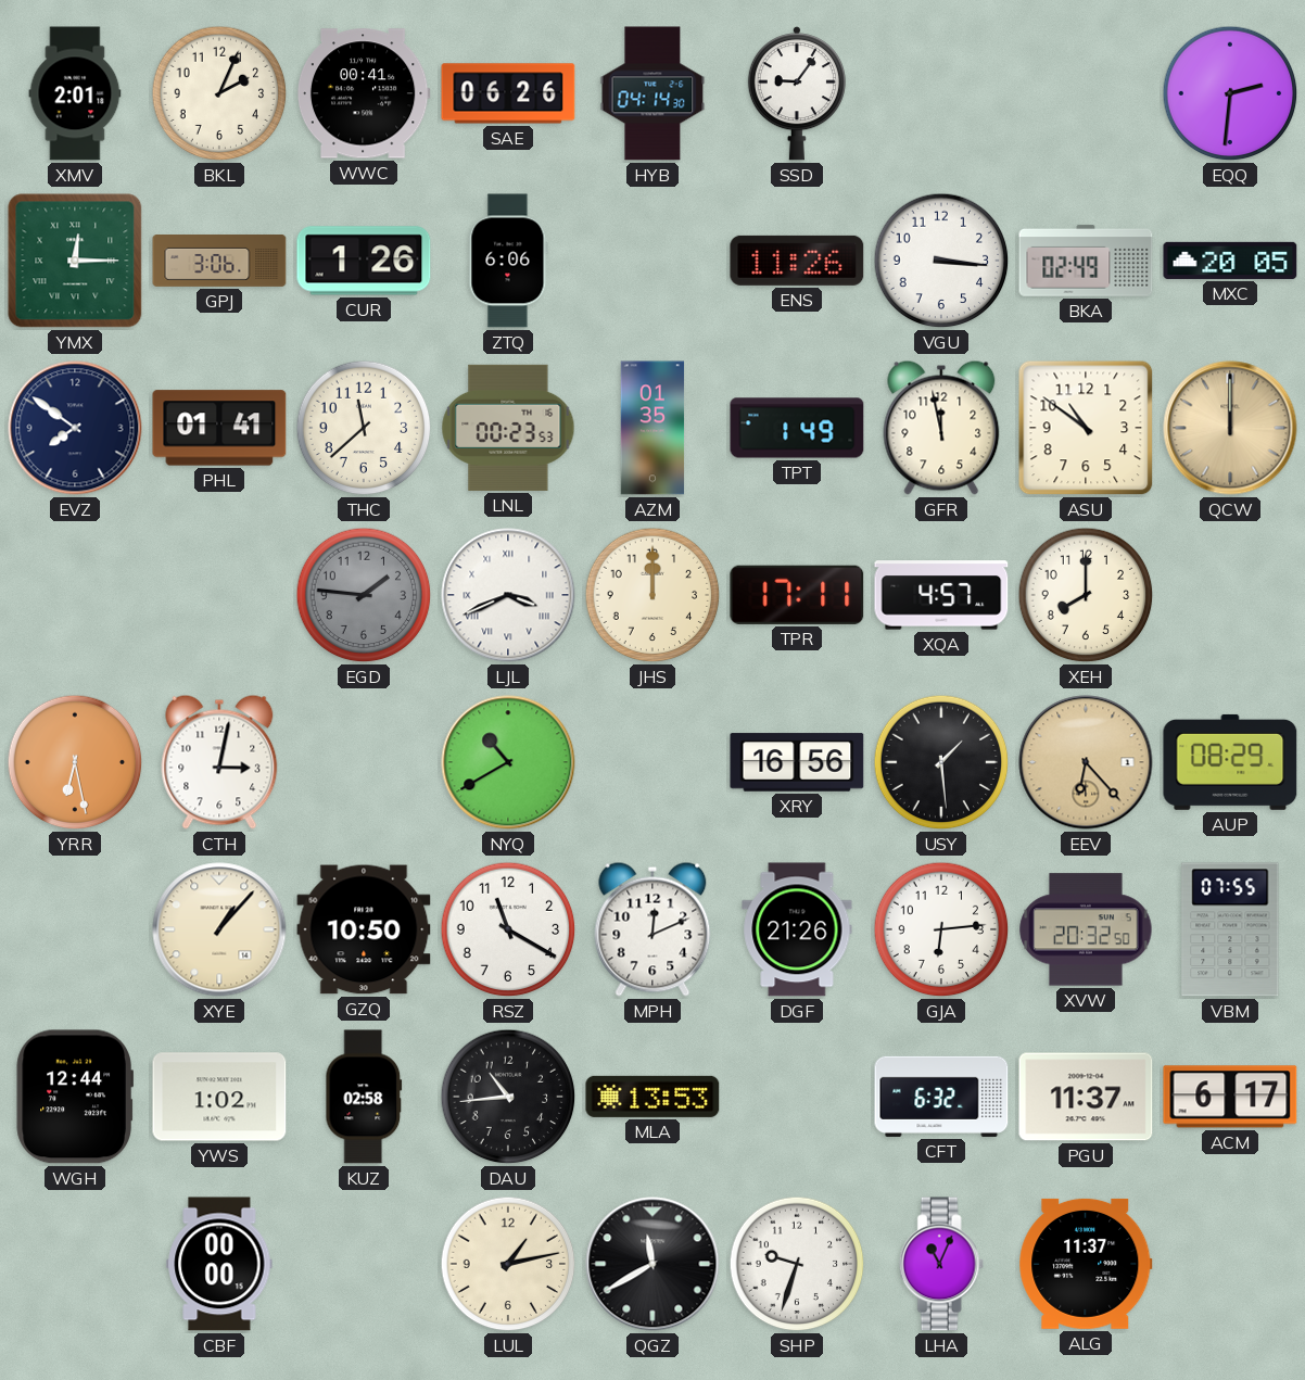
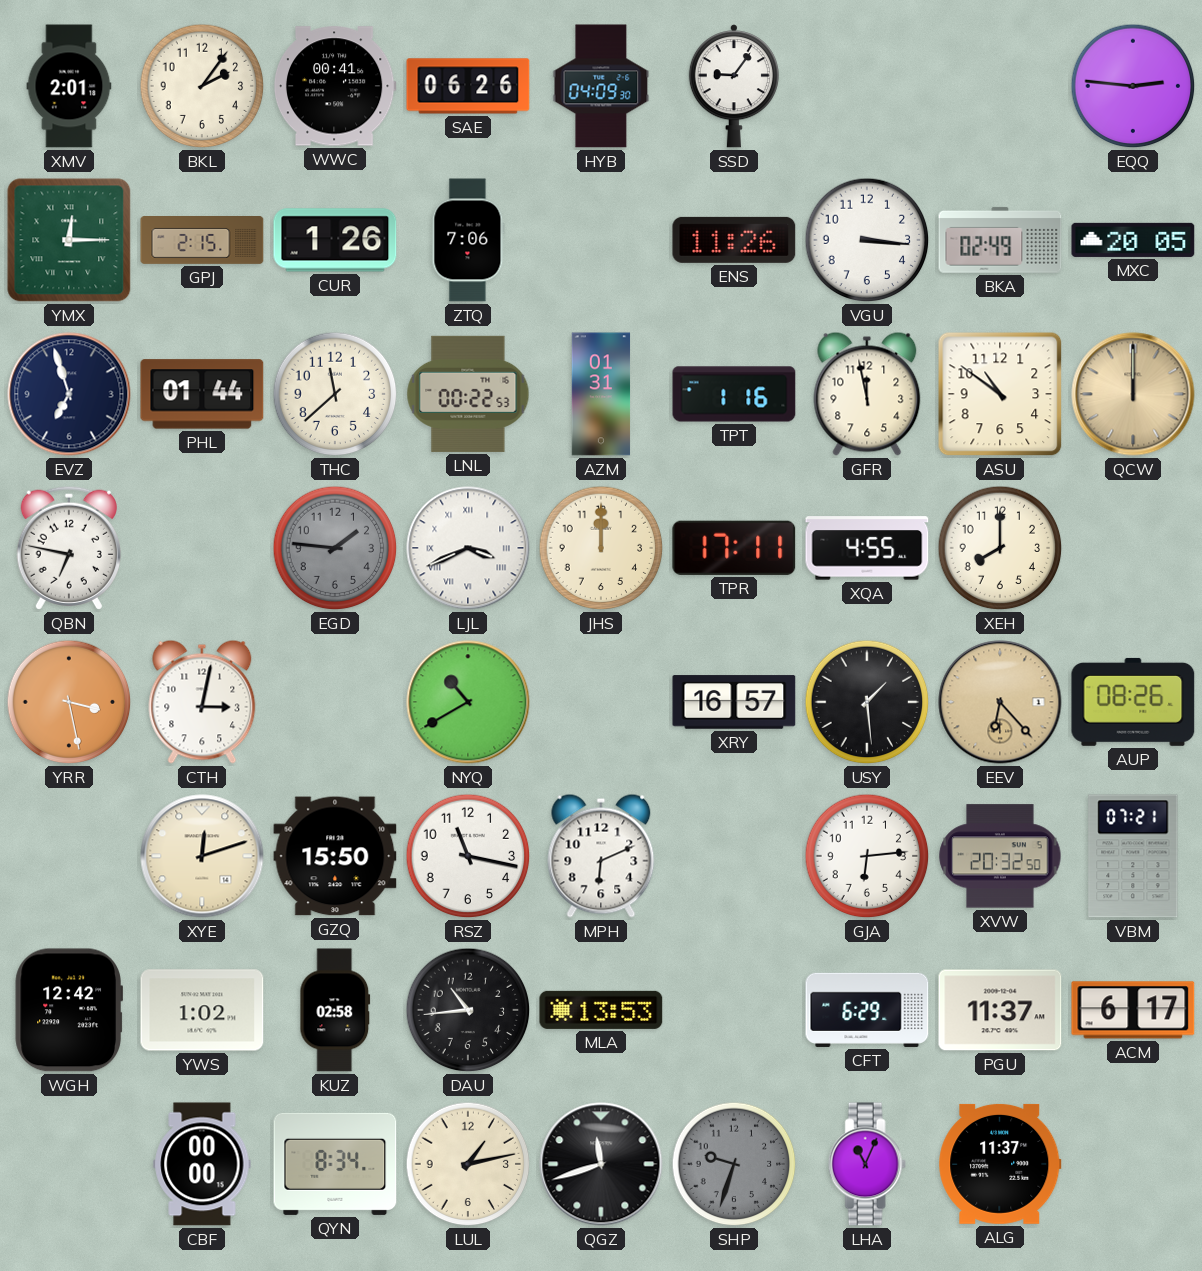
BKL: 2:04 -> 2:06
HYB: 04:14 -> 04:09
EQQ: 2:31 -> 2:46
GPJ: 3:06 -> 2:15
ZTQ: 6:06 -> 7:06
EVZ: 7:51 -> 6:57
PHL: 01:41 -> 01:44
LNL: 00:23 -> 00:22
AZM: 01:35 -> 01:31
TPT: 1:49 -> 1:16
QBN: none -> 6:47
XQA: 4:57 -> 4:55
YRR: 6:28 -> 3:28
XRY: 16:56 -> 16:57
AUP: 08:29 -> 08:26
XYE: 1:07 -> 12:12
GZQ: 10:50 -> 15:50
RSZ: 11:20 -> 11:17
MPH: 12:11 -> 6:11
DGF: 21:26 -> none
VBM: 07:55 -> 07:21
WGH: 12:44 -> 12:42
CFT: 6:32 -> 6:29
QYN: none -> 8:34
QGZ: 11:40 -> 11:42
SHP dial: white -> grey
